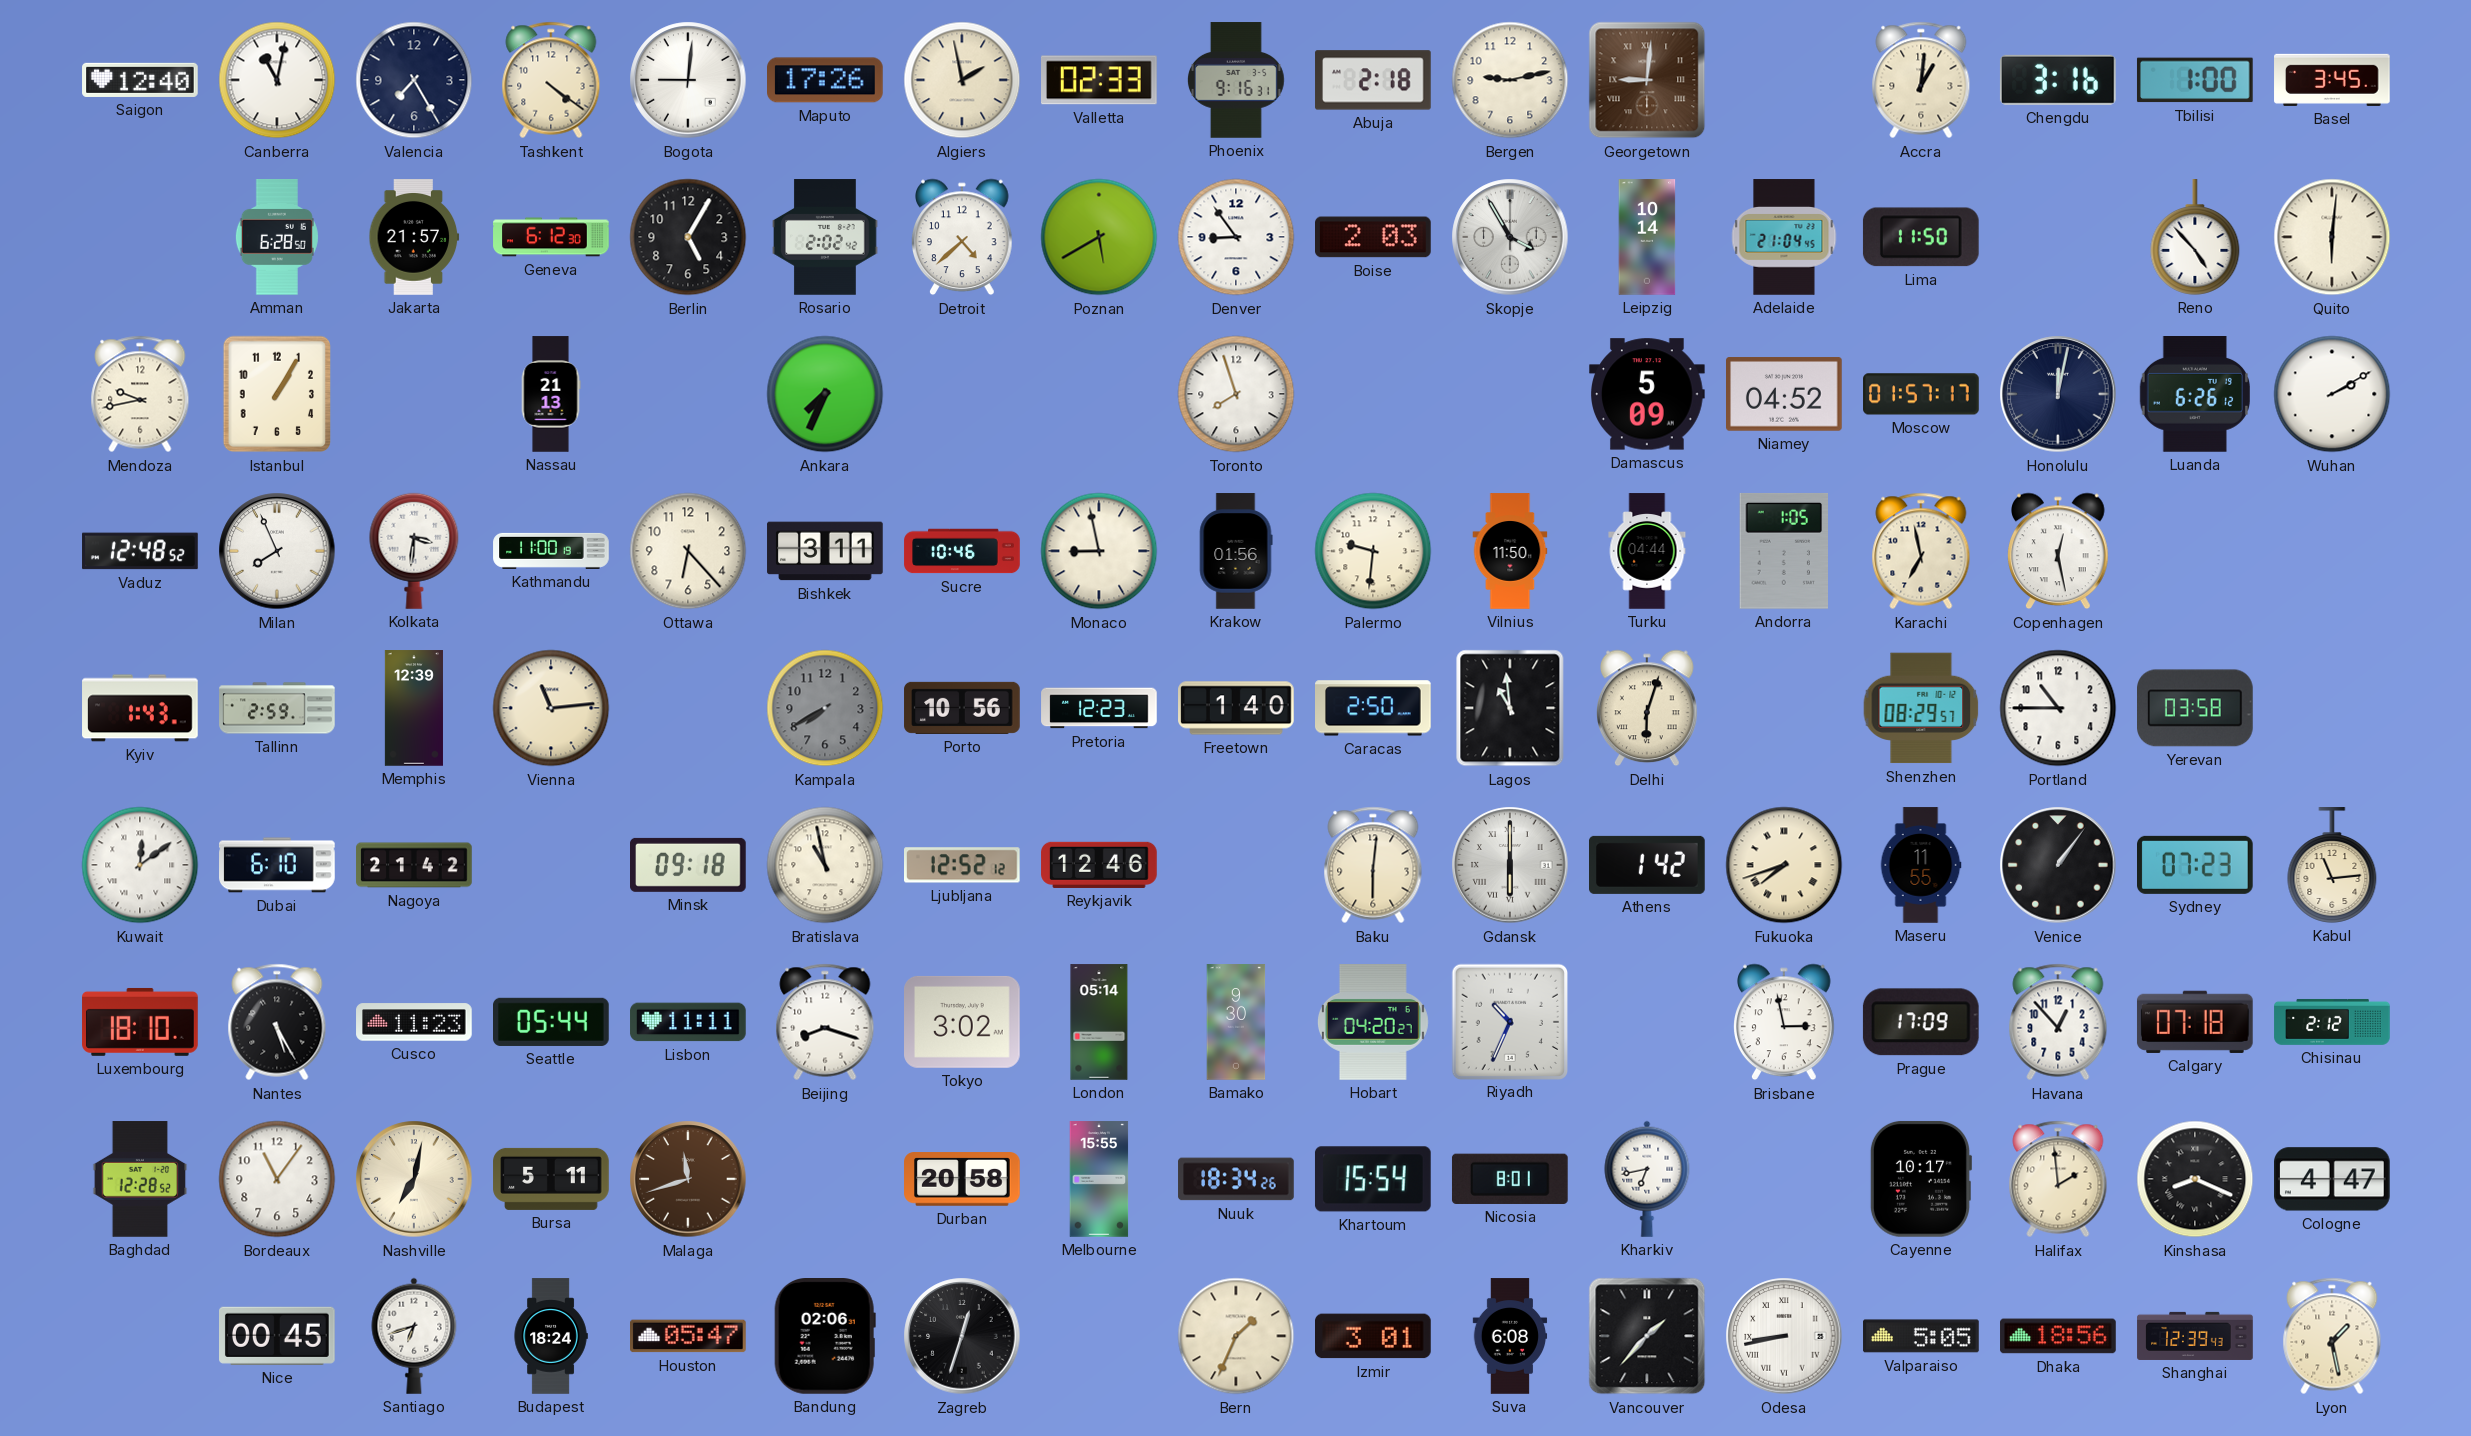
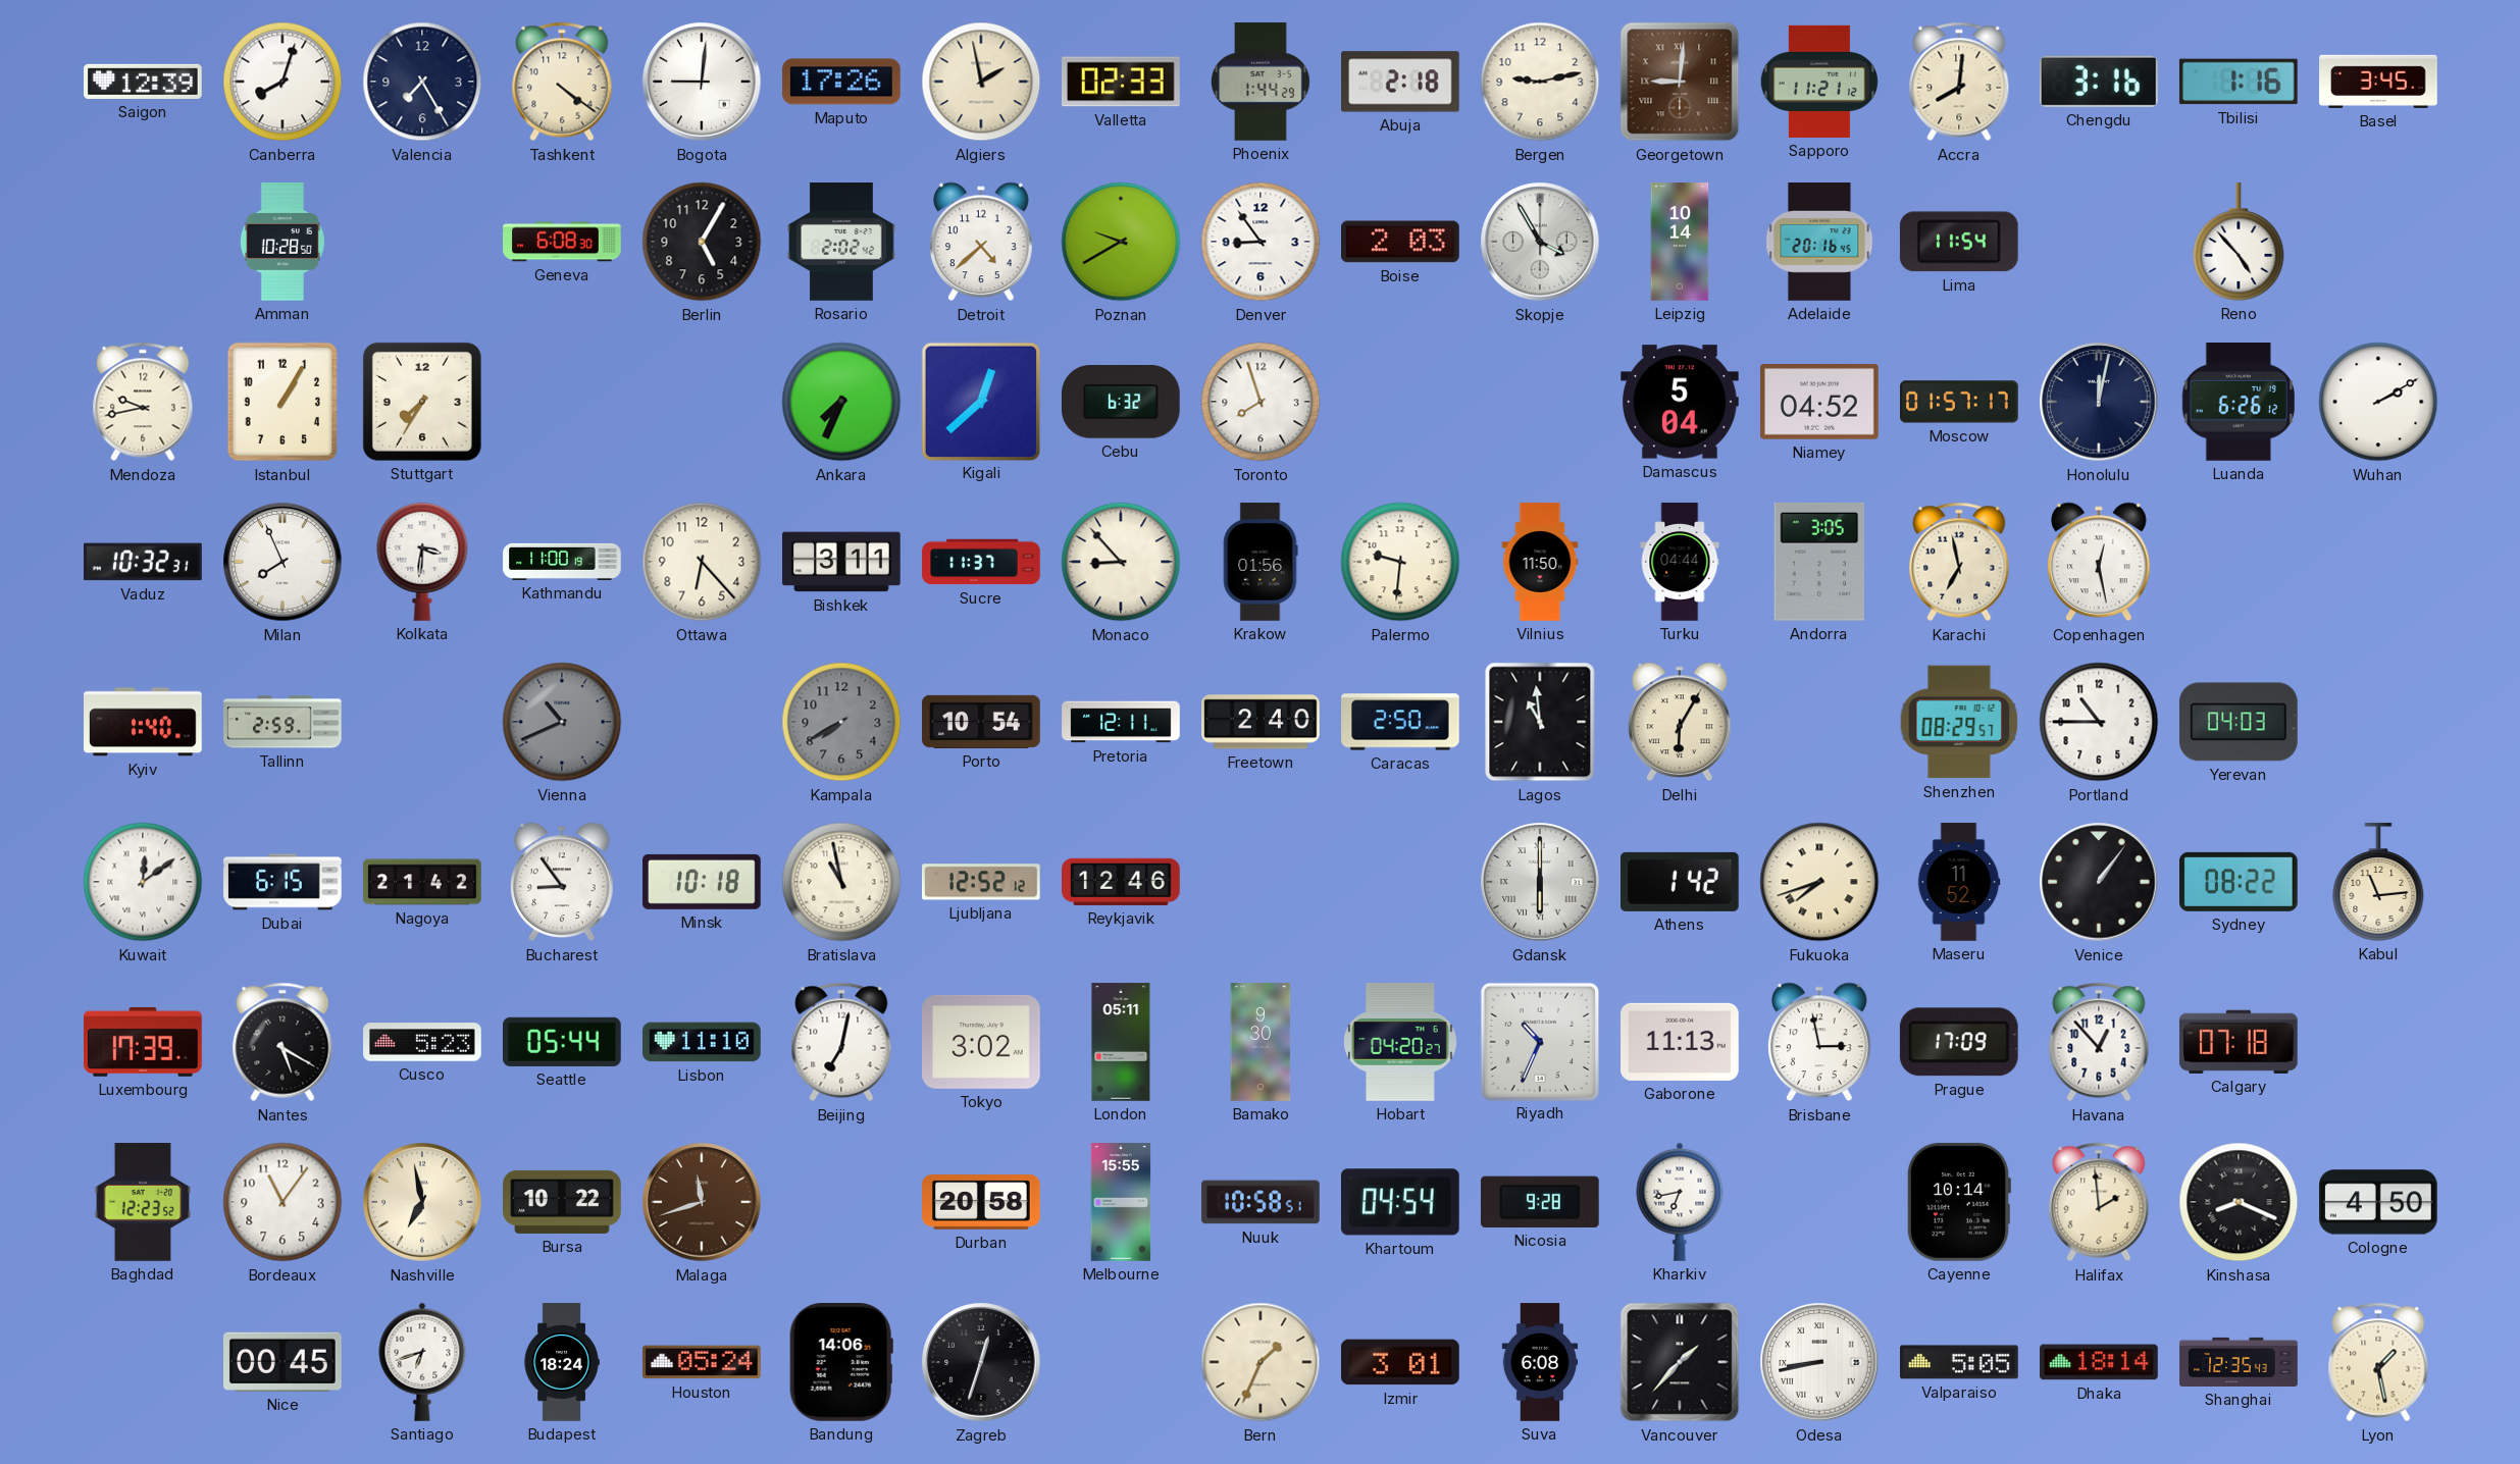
Saigon: 12:40 -> 12:39
Canberra: 11:02 -> 8:03
Phoenix: 9:16 -> 1:44
Sapporo: none -> 11:21
Accra: 1:01 -> 8:01
Tbilisi: 1:00 -> 1:16
Amman: 6:28 -> 10:28
Jakarta: 21:57 -> none
Geneva: 6:12 -> 6:08
Poznan: 5:40 -> 9:40
Adelaide: 21:04 -> 20:16
Lima: 11:50 -> 11:54
Quito: 6:01 -> none
Stuttgart: none -> 7:35
Nassau: 21:13 -> none
Kigali: none -> 12:38
Cebu: none -> 6:32
Damascus: 5:09 -> 5:04
Vaduz: 12:48 -> 10:32
Sucre: 10:46 -> 11:37
Monaco: 8:58 -> 8:53
Andorra: 1:05 -> 3:05
Kyiv: 1:43 -> 1:40
Memphis: 12:39 -> none
Vienna: 11:14 -> 10:41
Vienna dial: cream -> grey
Porto: 10:56 -> 10:54
Pretoria: 12:23 -> 12:11
Freetown: 1:40 -> 2:40
Delhi: 6:03 -> 6:05
Yerevan: 03:58 -> 04:03
Dubai: 6:10 -> 6:15
Bucharest: none -> 8:54
Minsk: 09:18 -> 10:18
Baku: 6:01 -> none
Maseru: 11:55 -> 11:52
Sydney: 07:23 -> 08:22
Luxembourg: 18:10 -> 17:39
Nantes: 5:25 -> 5:20
Cusco: 11:23 -> 5:23
Lisbon: 11:11 -> 11:10
Beijing: 8:18 -> 7:02
London: 05:14 -> 05:11
Gaborone: none -> 11:13
Chisinau: 2:12 -> none
Baghdad: 12:28 -> 12:23
Nashville: 7:02 -> 6:58
Bursa: 5:11 -> 10:22
Nuuk: 18:34 -> 10:58
Khartoum: 15:54 -> 04:54
Nicosia: 8:01 -> 9:28
Cayenne: 10:17 -> 10:14
Cologne: 4:47 -> 4:50
Houston: 05:47 -> 05:24
Bandung: 02:06 -> 14:06
Dhaka: 18:56 -> 18:14
Shanghai: 12:39 -> 12:35
